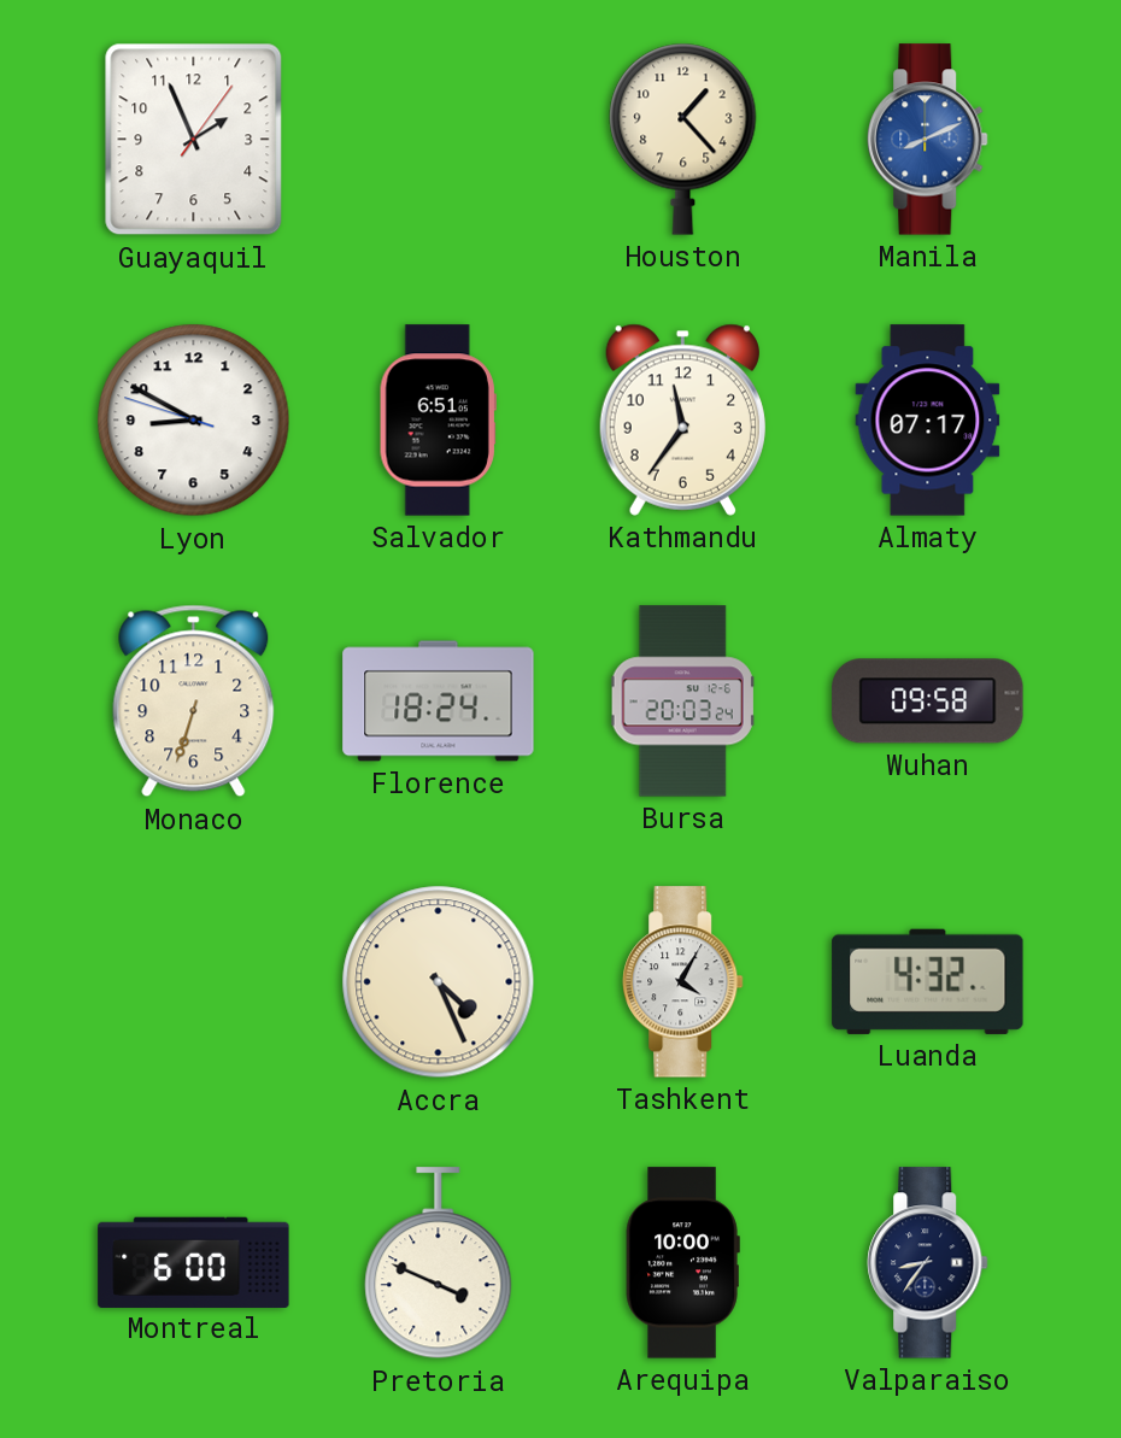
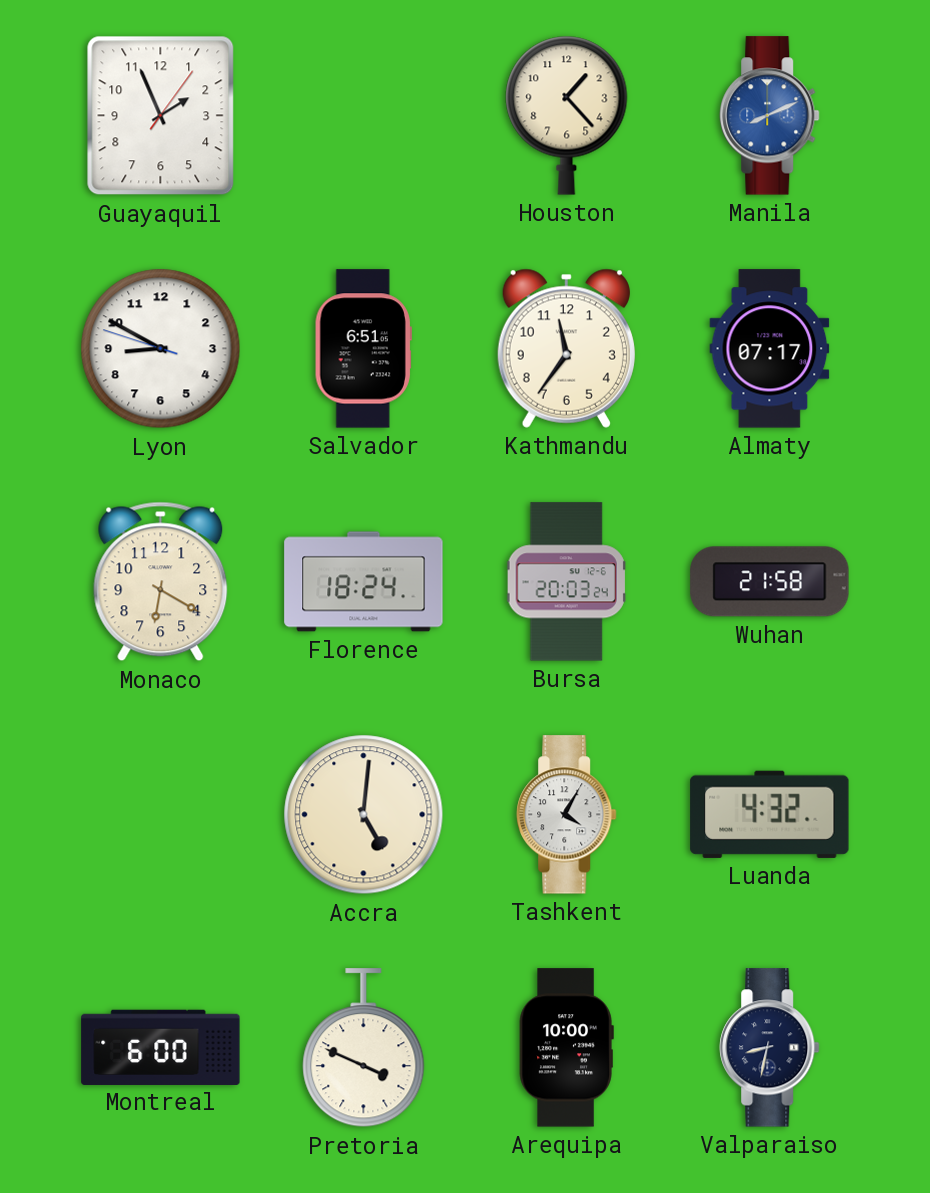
Monaco: 6:33 -> 6:20
Wuhan: 09:58 -> 21:58
Accra: 4:26 -> 5:01
Valparaiso: 8:36 -> 8:32
